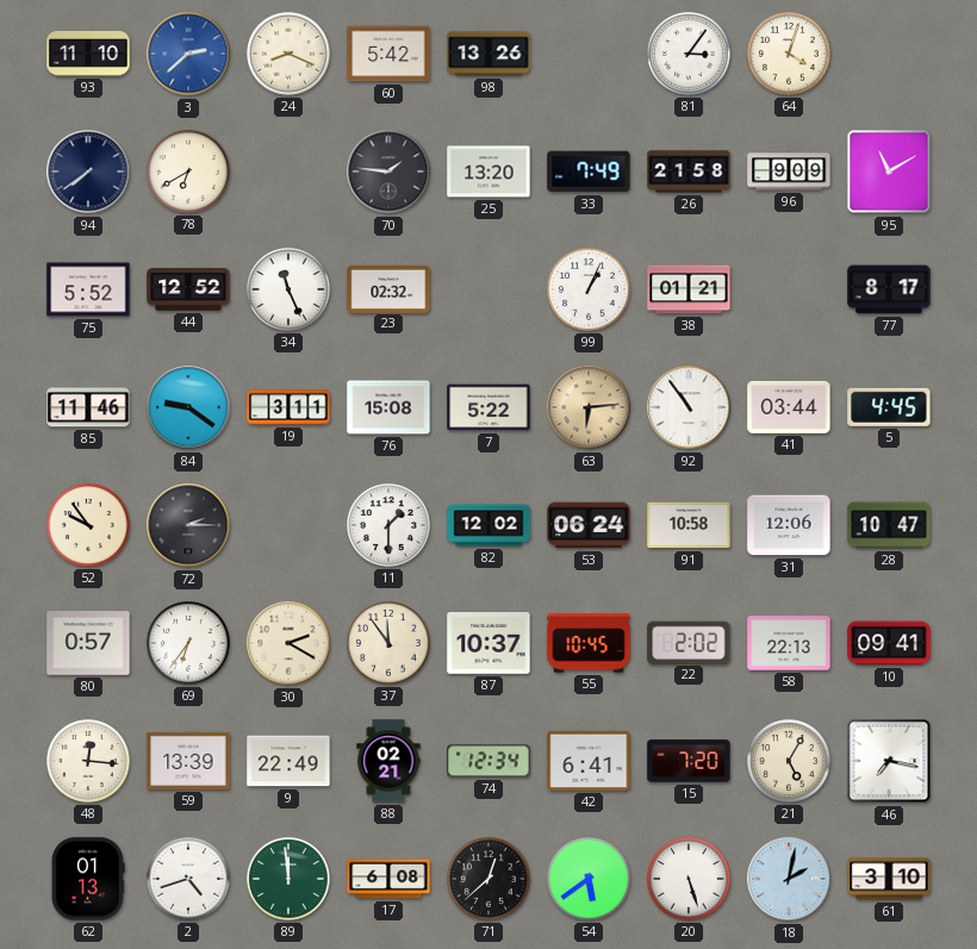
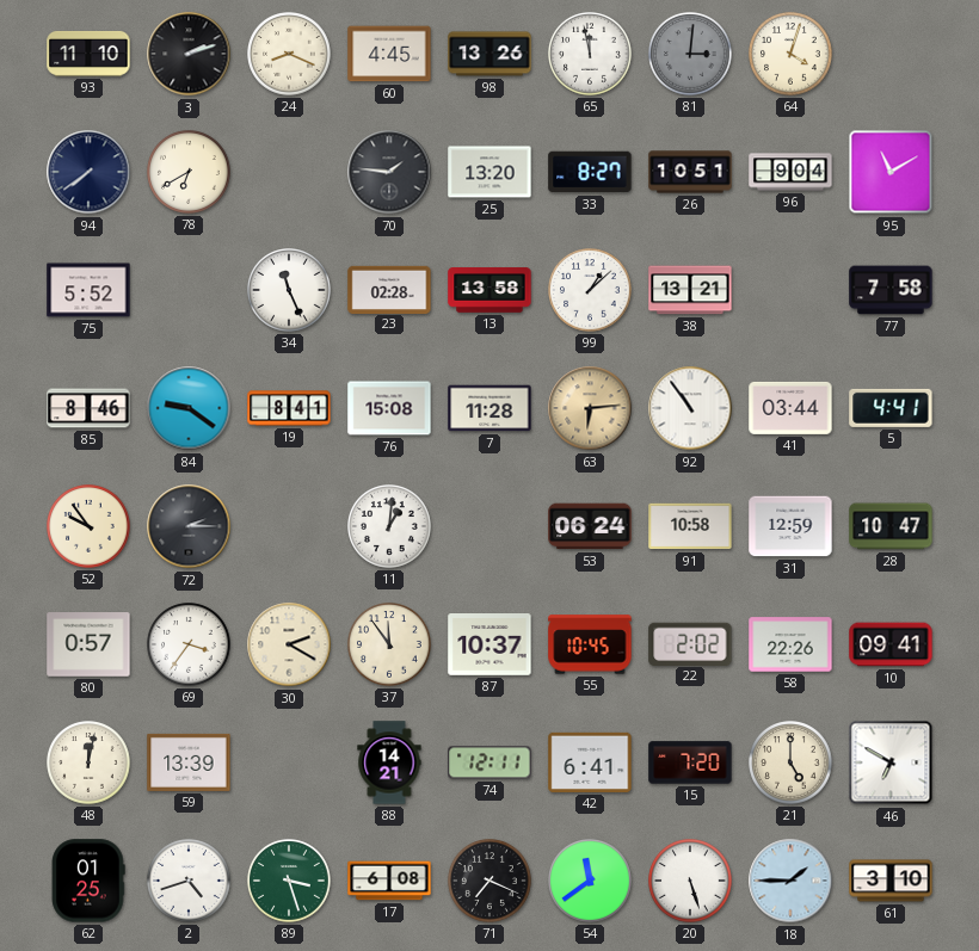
3: 2:38 -> 2:12
3 dial: blue -> black
60: 5:42 -> 4:45
65: none -> 11:58
81: 3:06 -> 3:01
81 dial: white -> grey
33: 7:49 -> 8:27
26: 21:58 -> 10:51
96: 9:09 -> 9:04
44: 12:52 -> none
23: 02:32 -> 02:28
13: none -> 13:58
99: 1:04 -> 1:08
38: 01:21 -> 13:21
77: 8:17 -> 7:58
85: 11:46 -> 8:46
19: 3:11 -> 8:41
7: 5:22 -> 11:28
5: 4:45 -> 4:41
11: 1:30 -> 1:01
82: 12:02 -> none
31: 12:06 -> 12:59
69: 6:36 -> 3:36
58: 22:13 -> 22:26
48: 12:16 -> 12:02
9: 22:49 -> none
88: 02:21 -> 14:21
74: 12:34 -> 12:11
21: 5:05 -> 5:00
46: 7:17 -> 6:50
62: 01:13 -> 01:25
89: 11:59 -> 3:27
71: 12:38 -> 7:19
54: 5:39 -> 11:39
18: 2:02 -> 1:45
